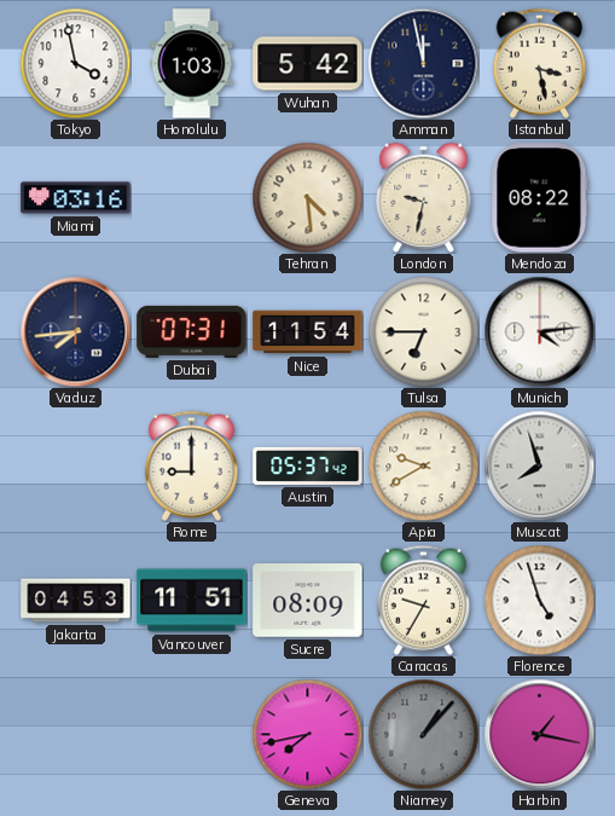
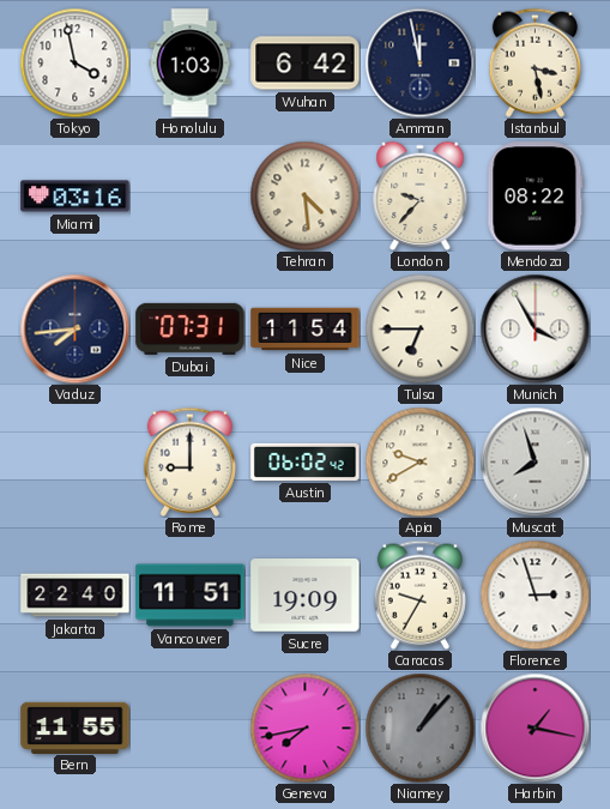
Wuhan: 5:42 -> 6:42
London: 9:32 -> 9:37
Munich: 4:14 -> 3:55
Austin: 05:37 -> 06:02
Jakarta: 04:53 -> 22:40
Sucre: 08:09 -> 19:09
Florence: 4:57 -> 2:57
Bern: none -> 11:55
